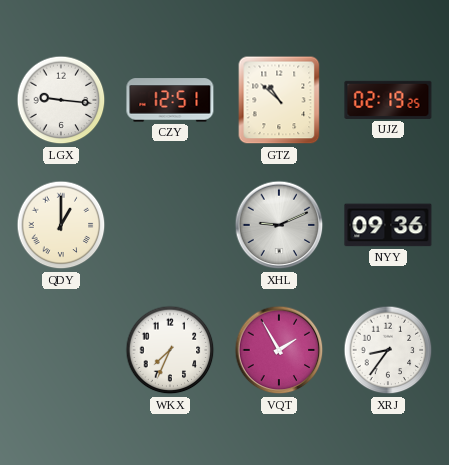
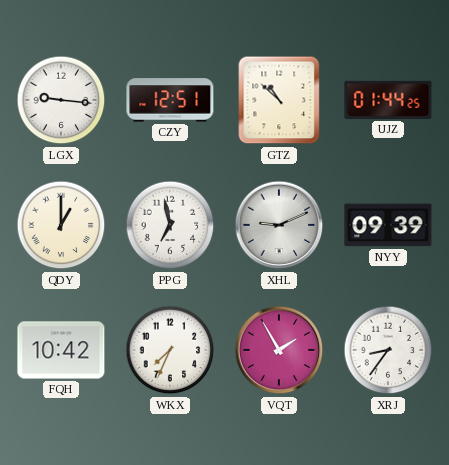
UJZ: 02:19 -> 01:44
PPG: none -> 6:58
NYY: 09:36 -> 09:39
FQH: none -> 10:42
